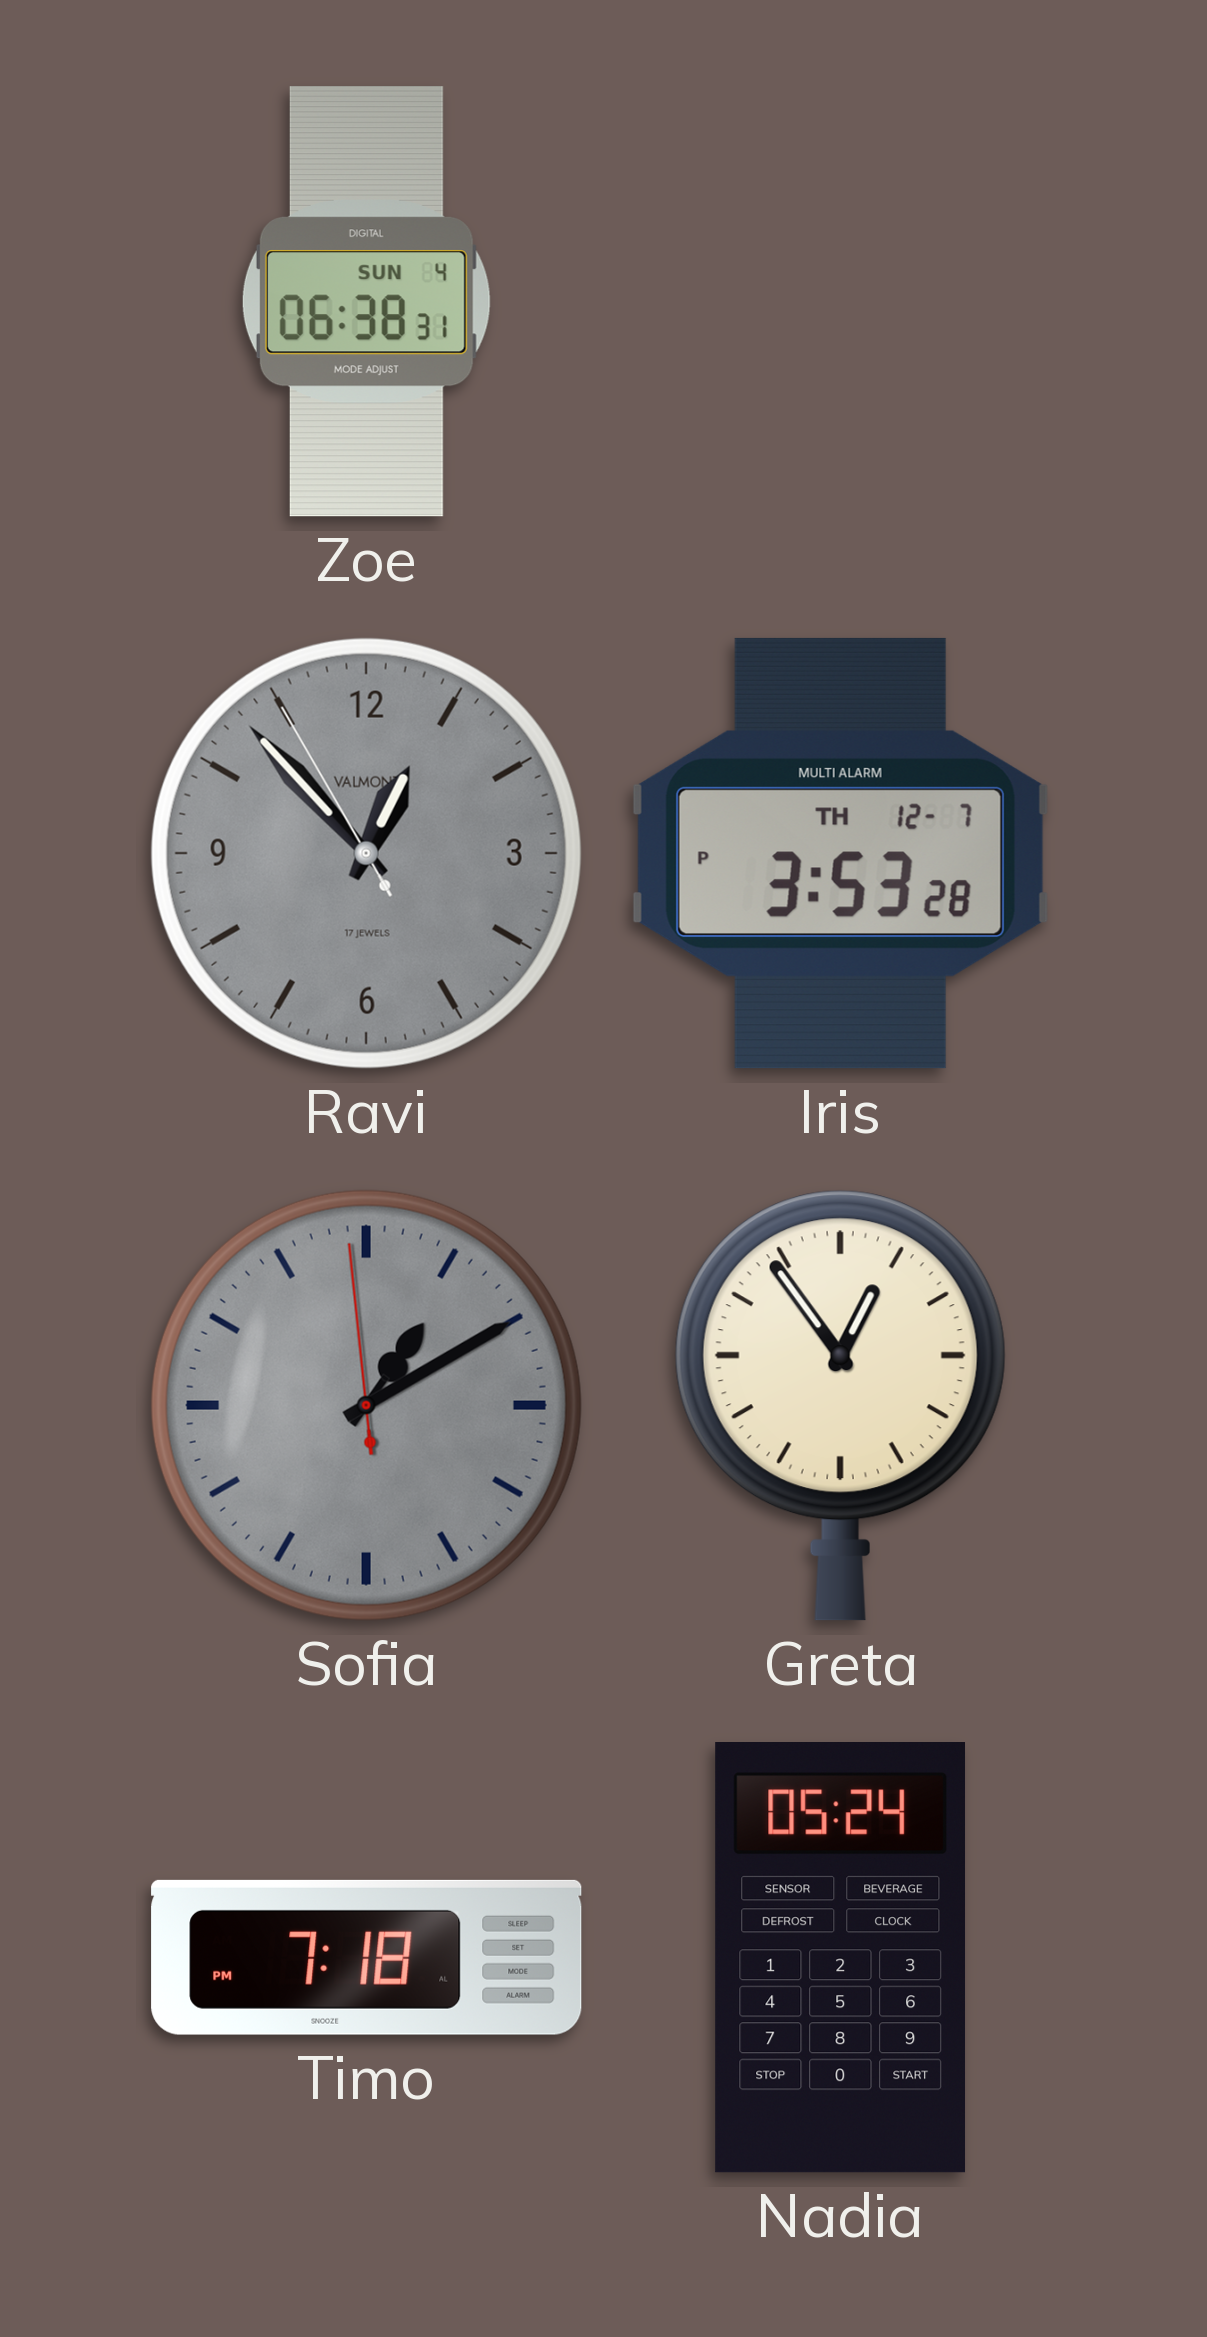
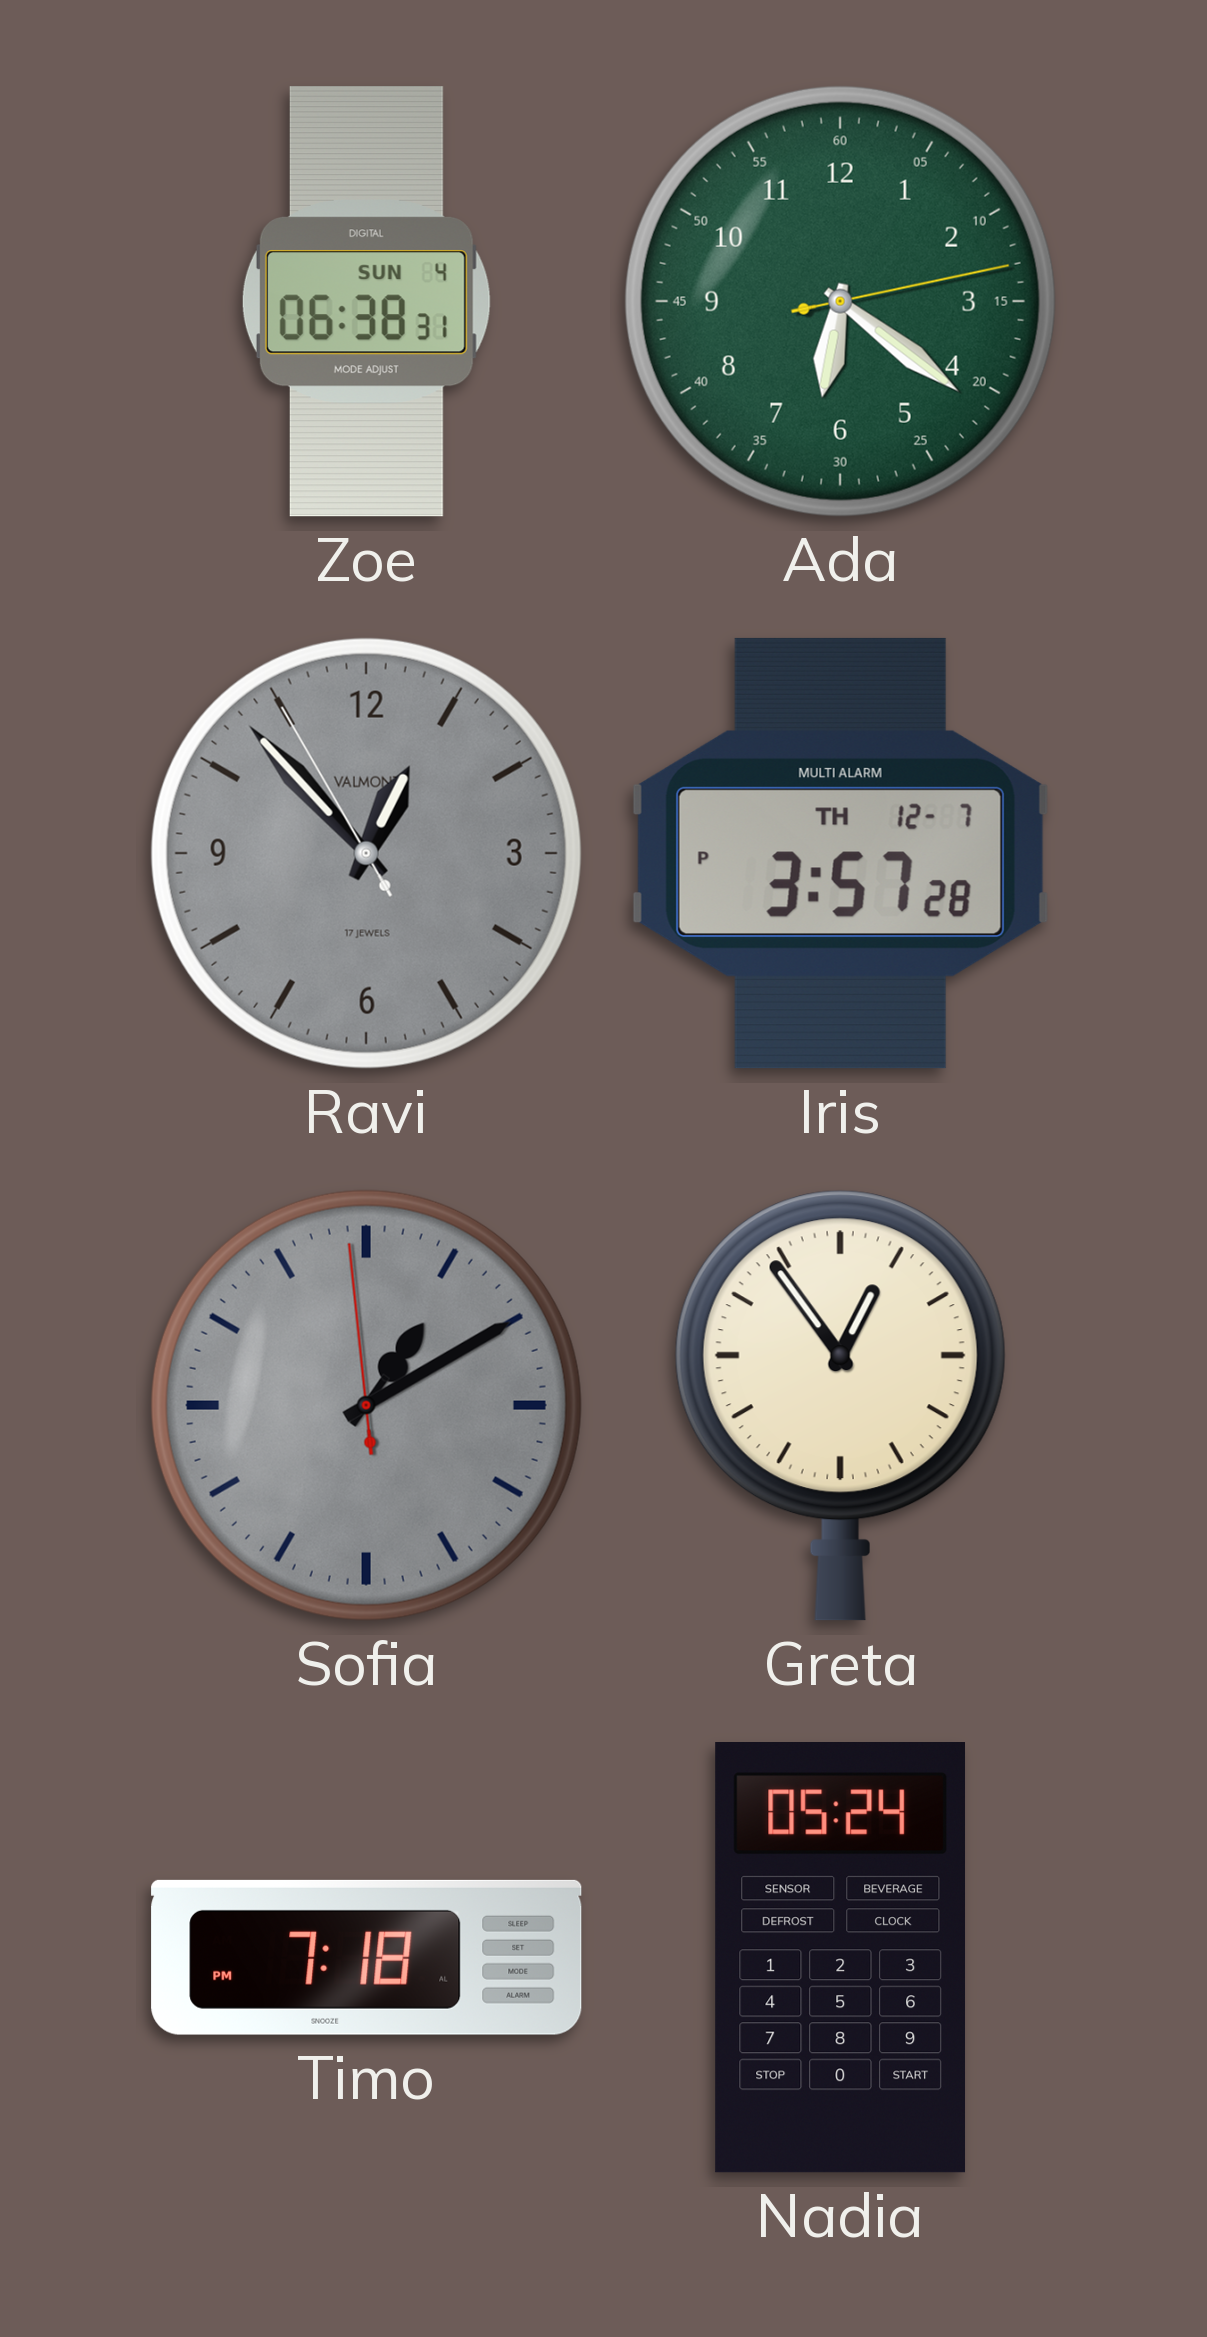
Ada: none -> 6:21
Iris: 3:53 -> 3:57
